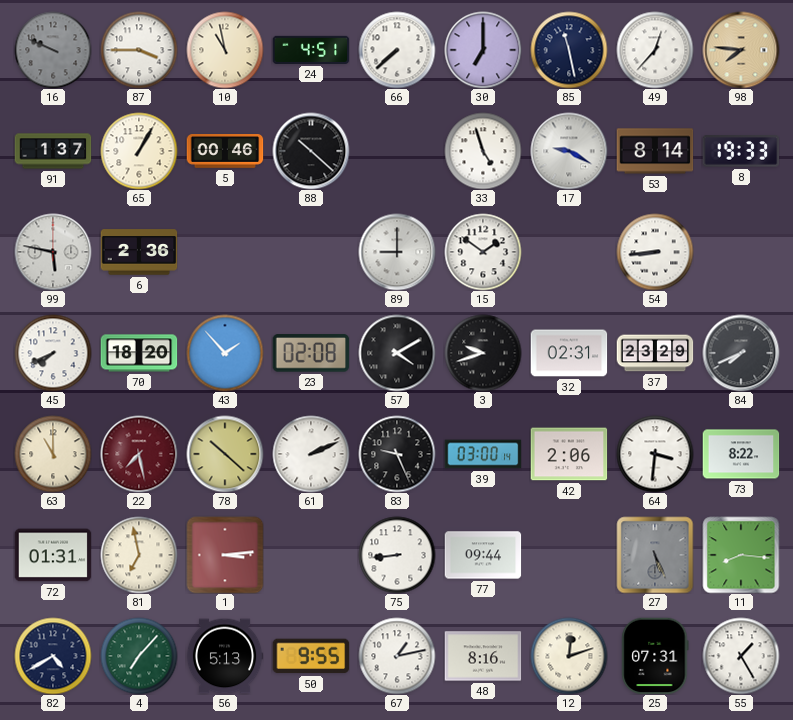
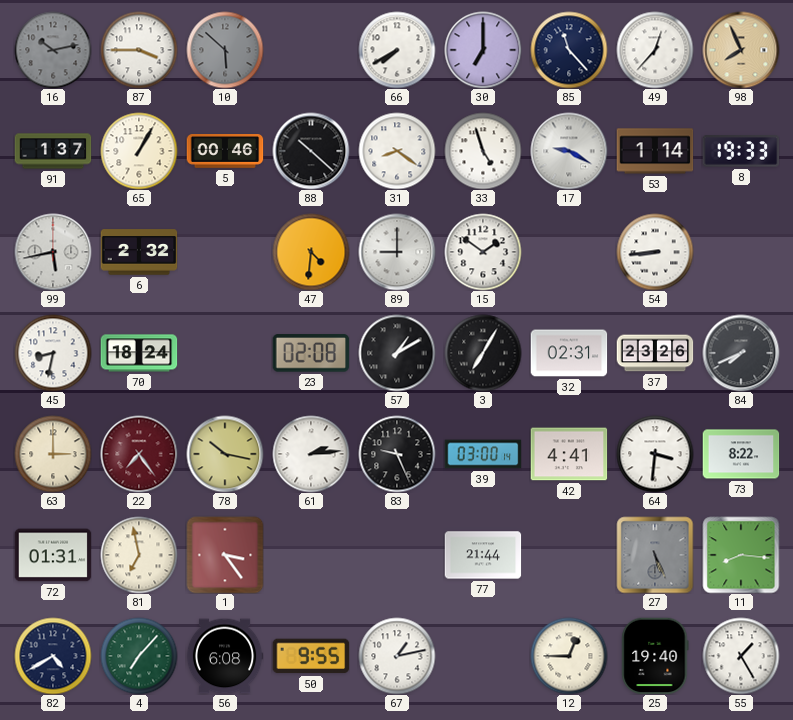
16: 9:49 -> 10:13
10: 10:58 -> 5:52
10 dial: cream -> grey
24: 4:51 -> none
66: 7:38 -> 7:40
85: 11:28 -> 11:23
98: 7:46 -> 7:56
31: none -> 8:21
53: 8:14 -> 1:14
99: 5:47 -> 5:43
6: 2:36 -> 2:32
47: none -> 4:31
45: 7:41 -> 8:32
70: 18:20 -> 18:24
43: 1:53 -> none
57: 4:10 -> 1:10
3: 9:42 -> 7:05
37: 23:29 -> 23:26
63: 11:00 -> 3:00
22: 7:28 -> 7:24
78: 10:22 -> 10:17
61: 2:11 -> 2:14
42: 2:06 -> 4:41
1: 3:14 -> 3:24
75: 8:44 -> none
77: 09:44 -> 21:44
56: 5:13 -> 6:08
48: 8:16 -> none
12: 12:12 -> 12:45
25: 07:31 -> 19:40
